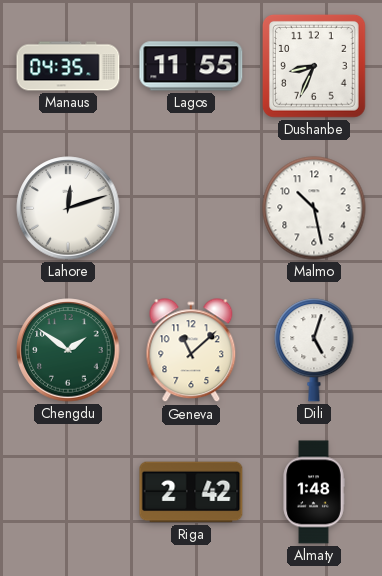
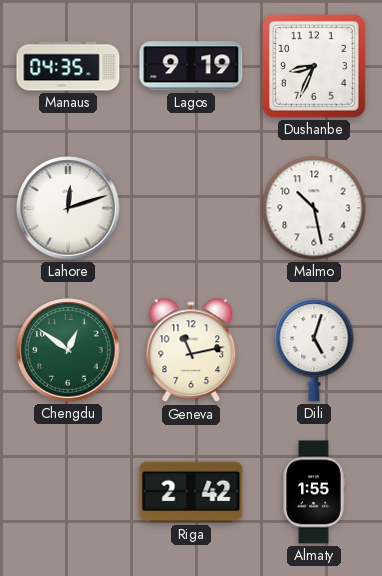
Lagos: 11:55 -> 9:19
Chengdu: 1:51 -> 12:51
Geneva: 11:08 -> 11:13
Almaty: 1:48 -> 1:55
